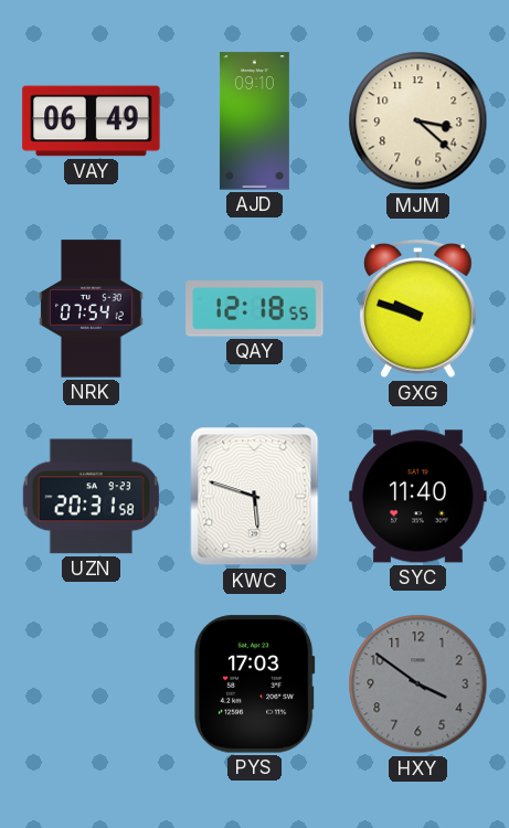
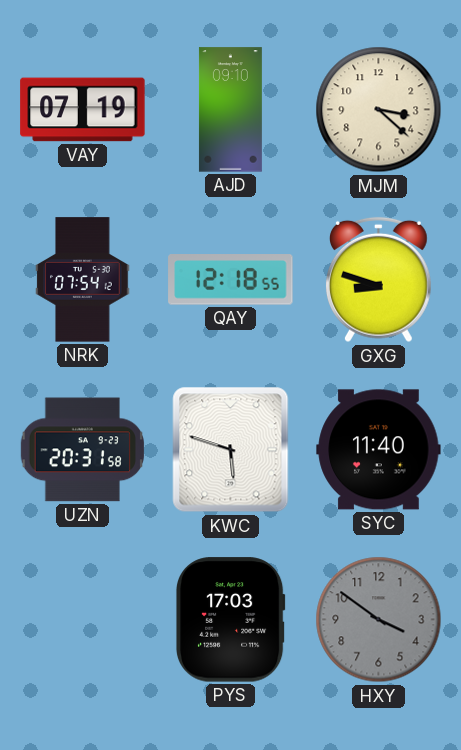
VAY: 06:49 -> 07:19
GXG: 9:48 -> 8:48
